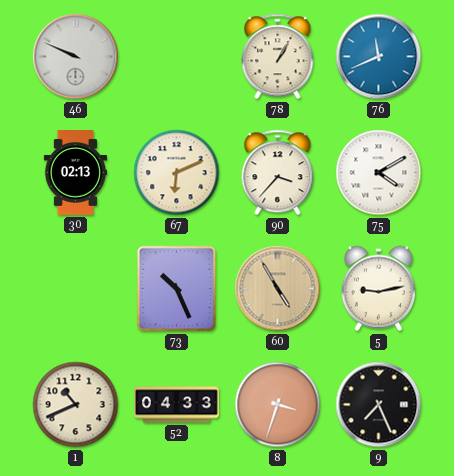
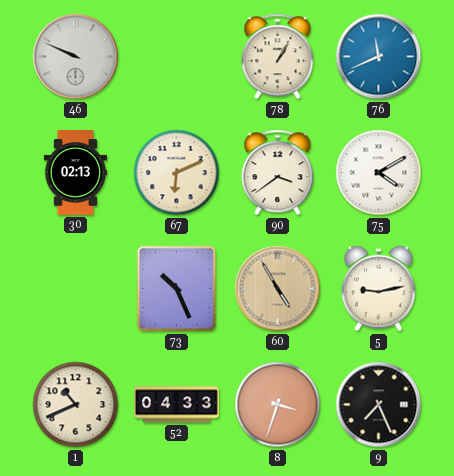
90: 3:37 -> 3:39
